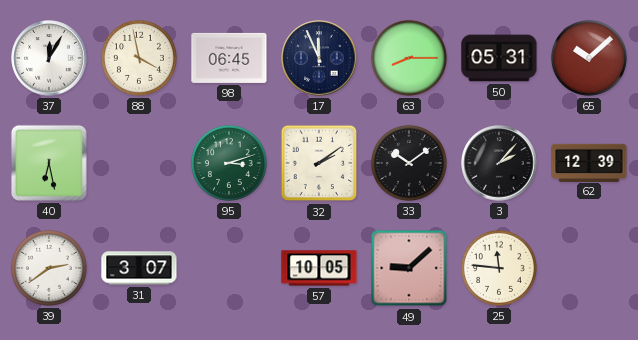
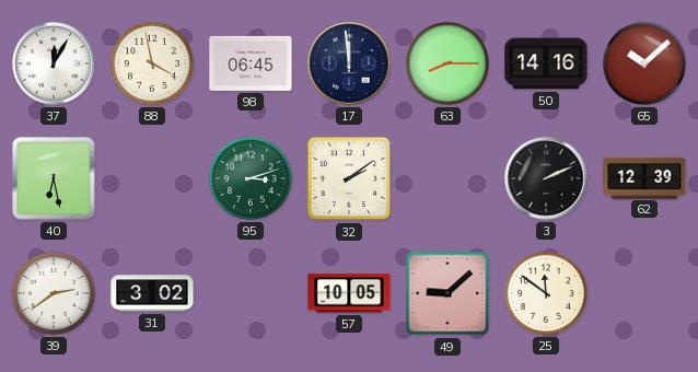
17: 11:56 -> 11:59
50: 05:31 -> 14:16
33: 10:09 -> none
3: 2:07 -> 2:11
31: 3:07 -> 3:02
25: 11:46 -> 11:51
